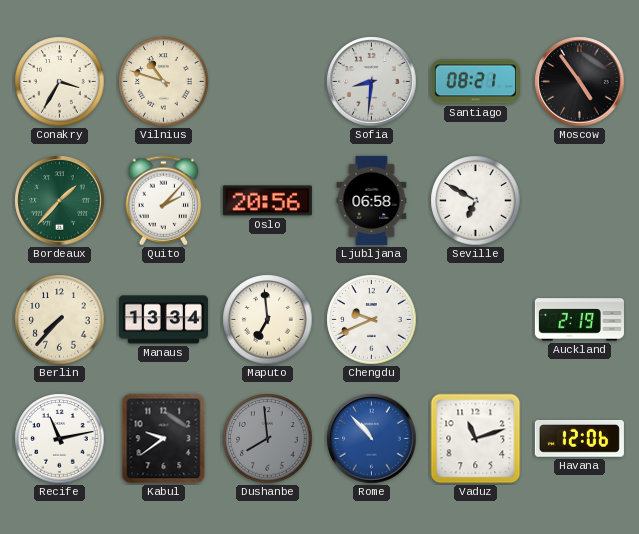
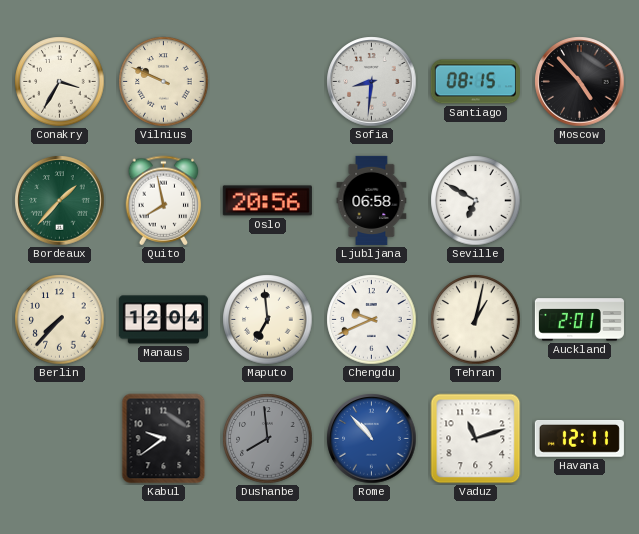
Vilnius: 10:48 -> 9:49
Santiago: 08:21 -> 08:15
Moscow: 4:54 -> 4:53
Quito: 2:07 -> 7:58
Manaus: 13:34 -> 12:04
Tehran: none -> 1:02
Auckland: 2:19 -> 2:01
Recife: 11:13 -> none
Havana: 12:06 -> 12:11
